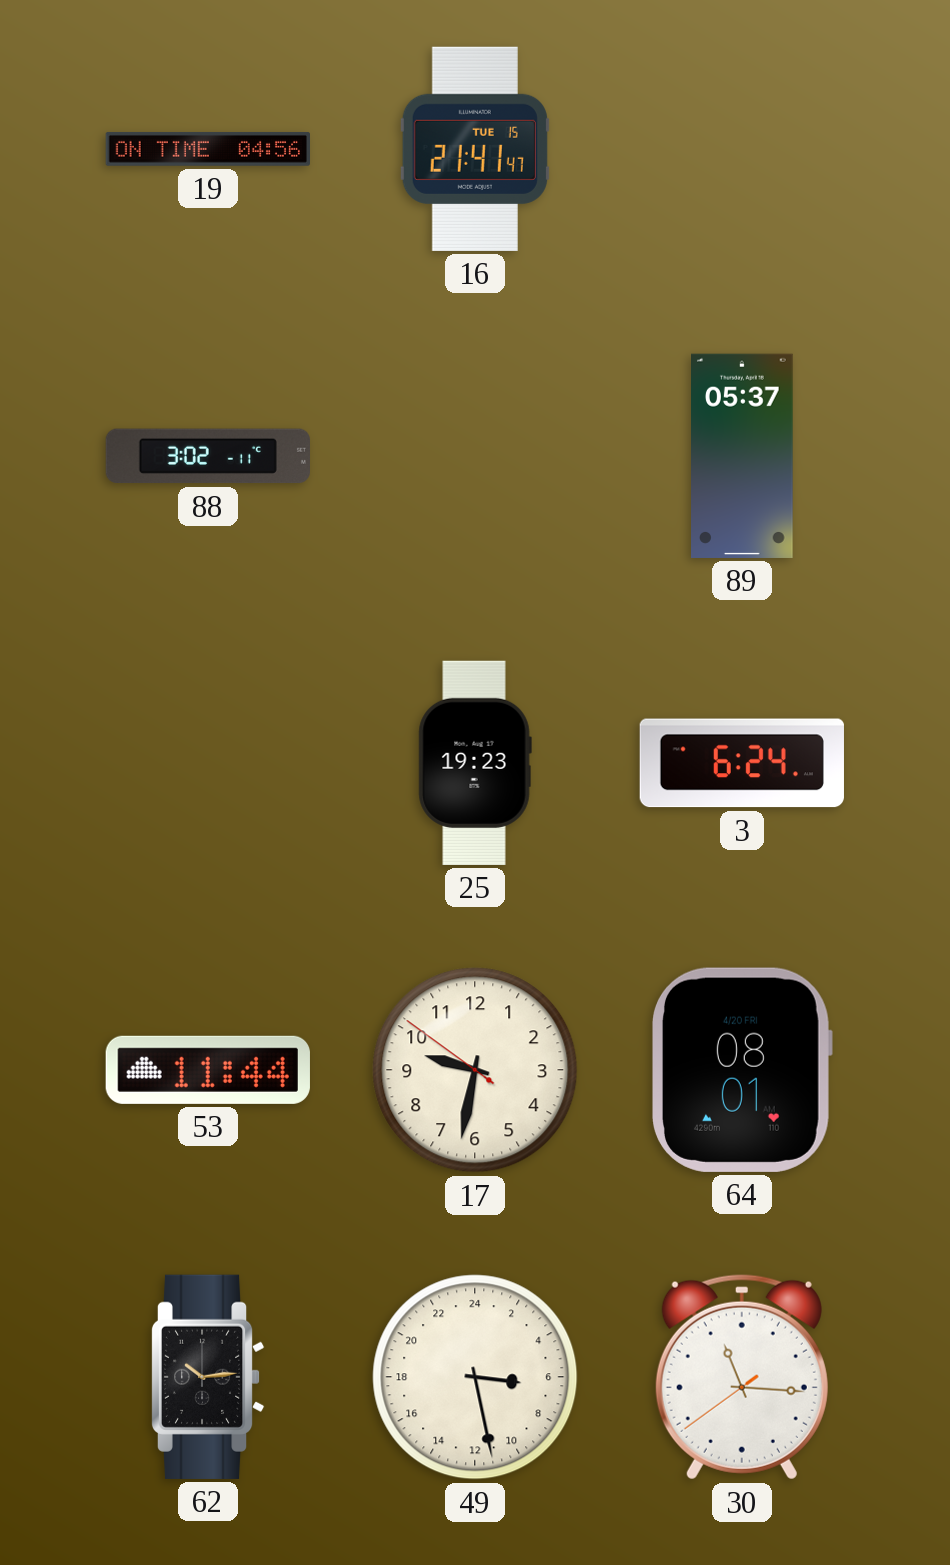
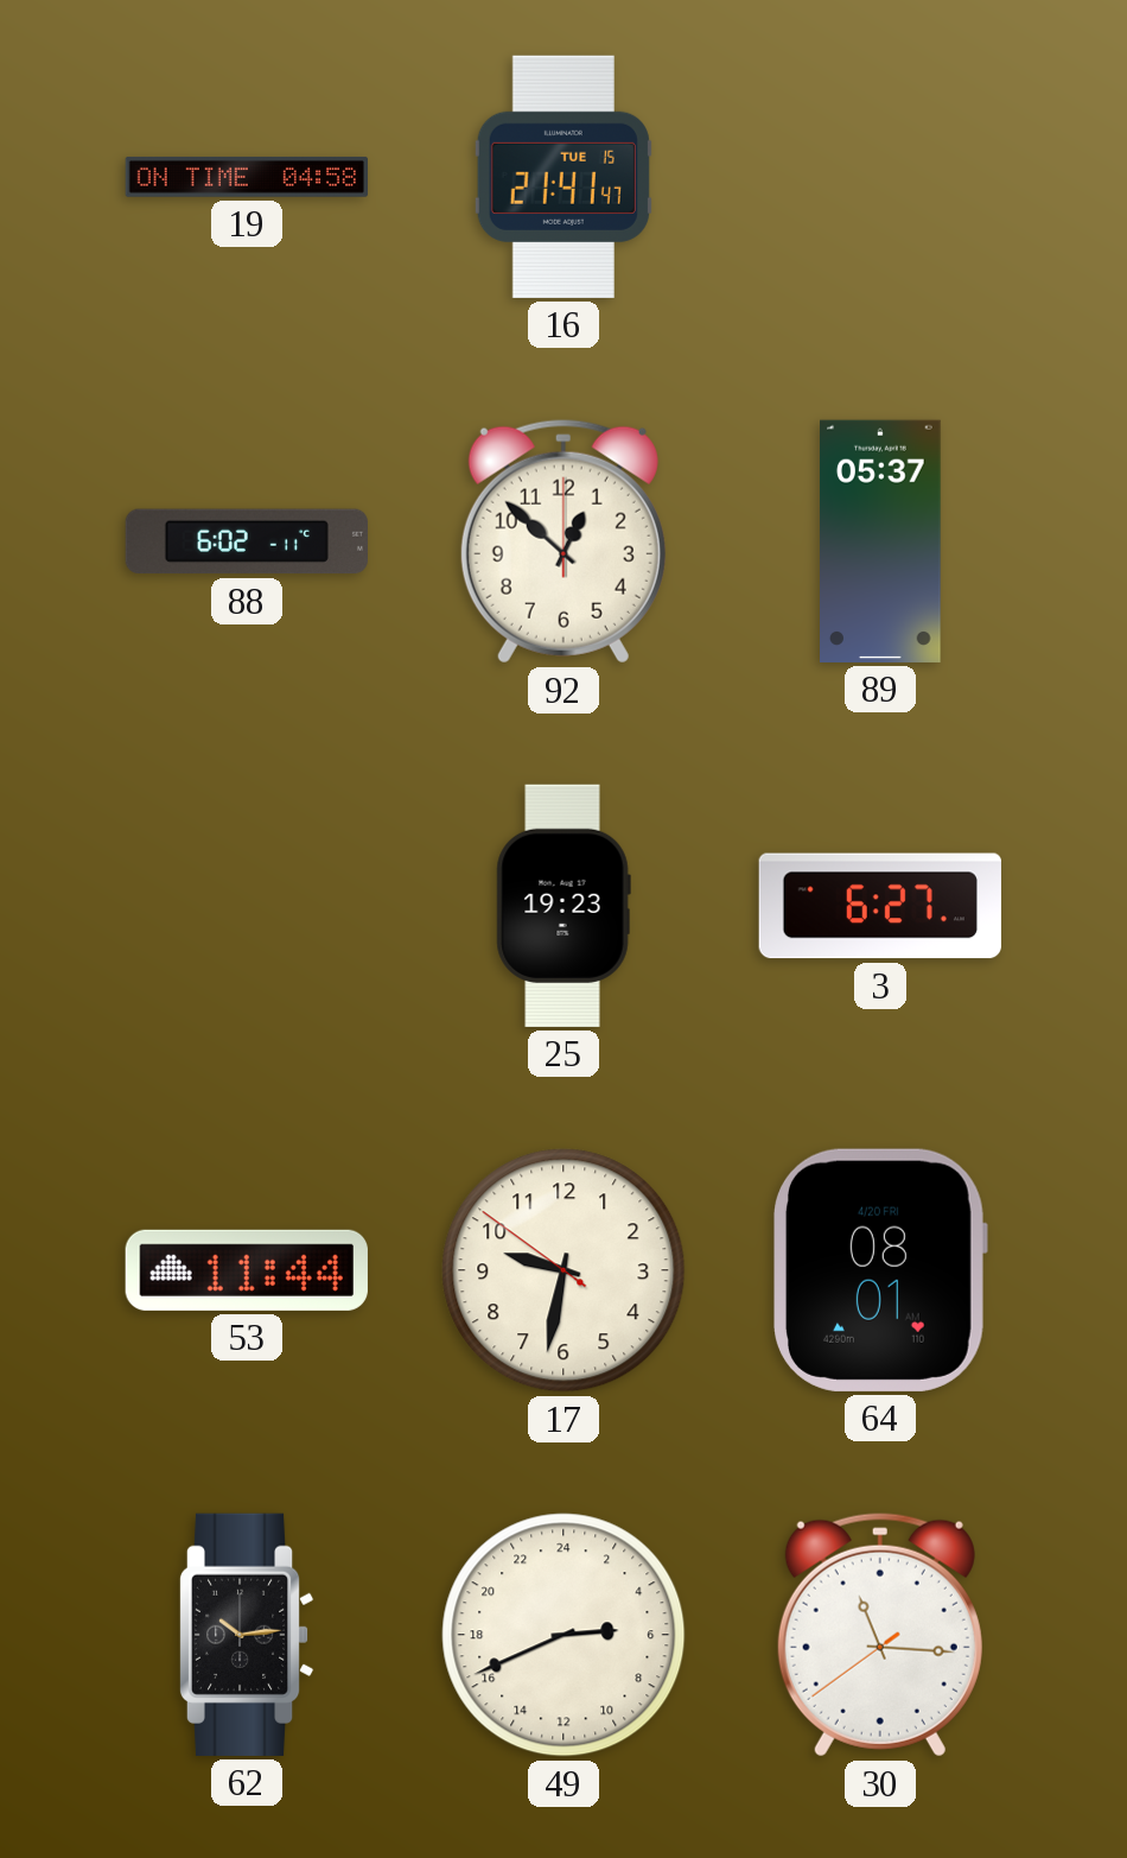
19: 04:56 -> 04:58
88: 3:02 -> 6:02
92: none -> 12:52
3: 6:24 -> 6:27
49: 6:28 -> 5:41
